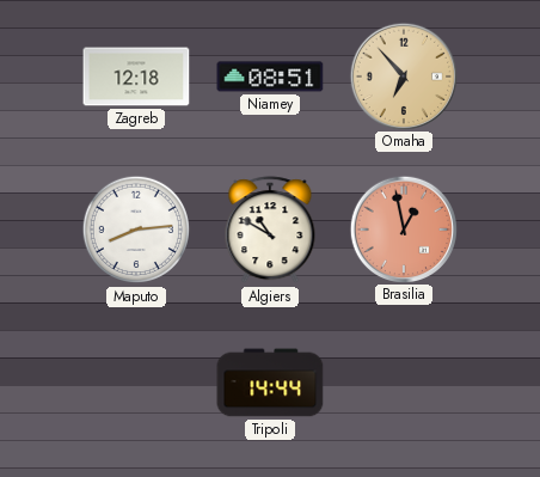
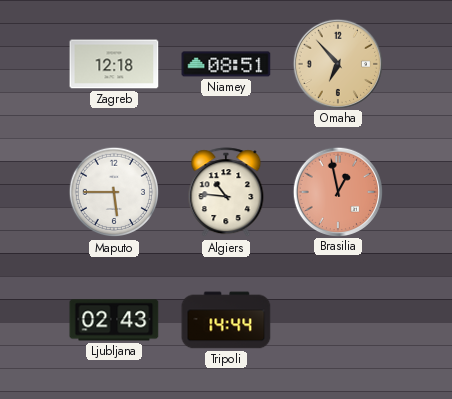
Maputo: 8:14 -> 5:45
Algiers: 10:50 -> 10:46
Ljubljana: none -> 02:43
